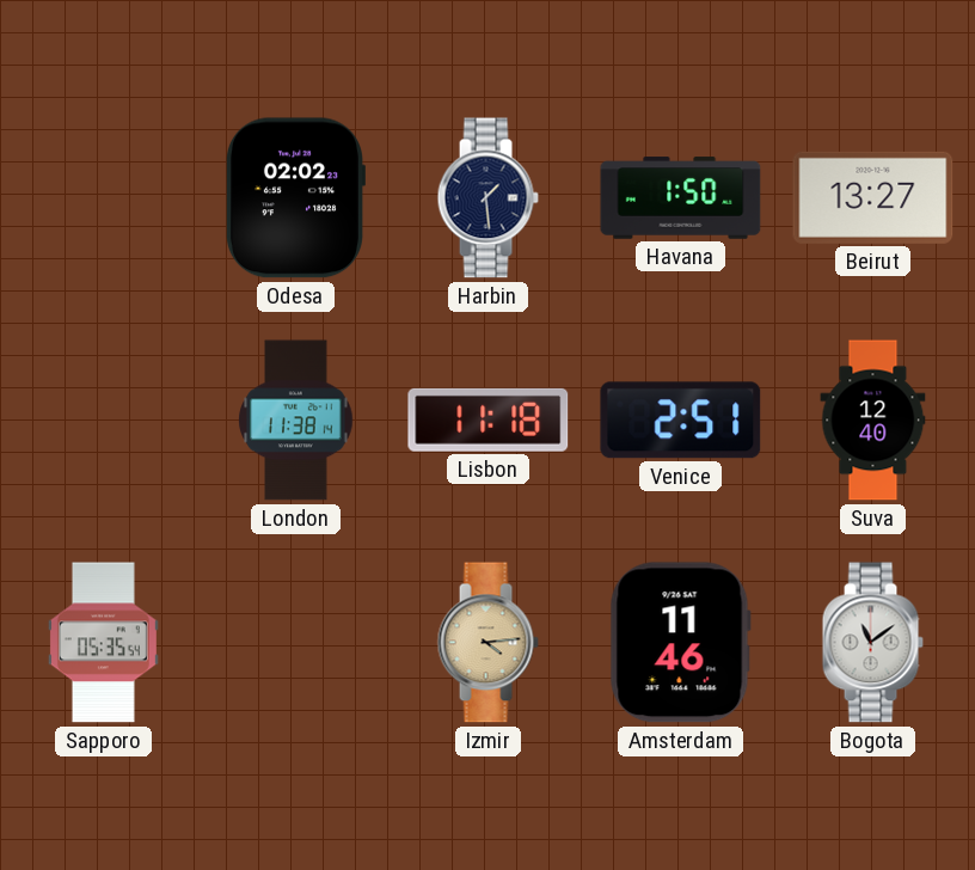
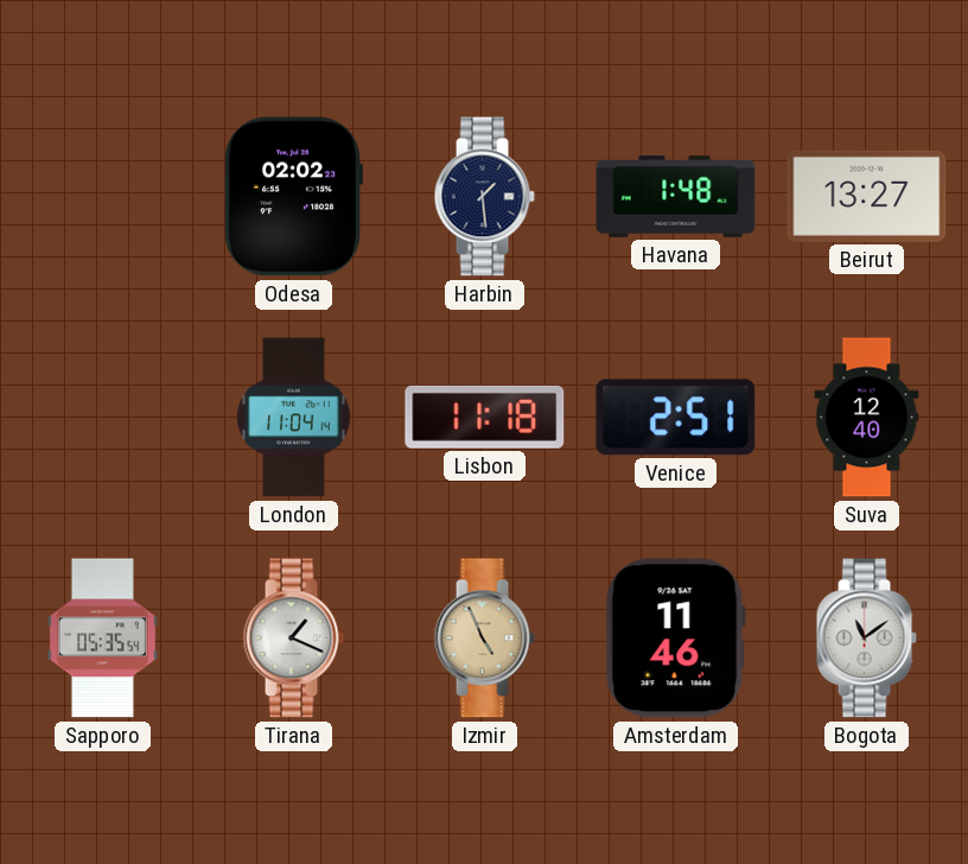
Havana: 1:50 -> 1:48
London: 11:38 -> 11:04
Tirana: none -> 1:19
Izmir: 4:14 -> 4:56
